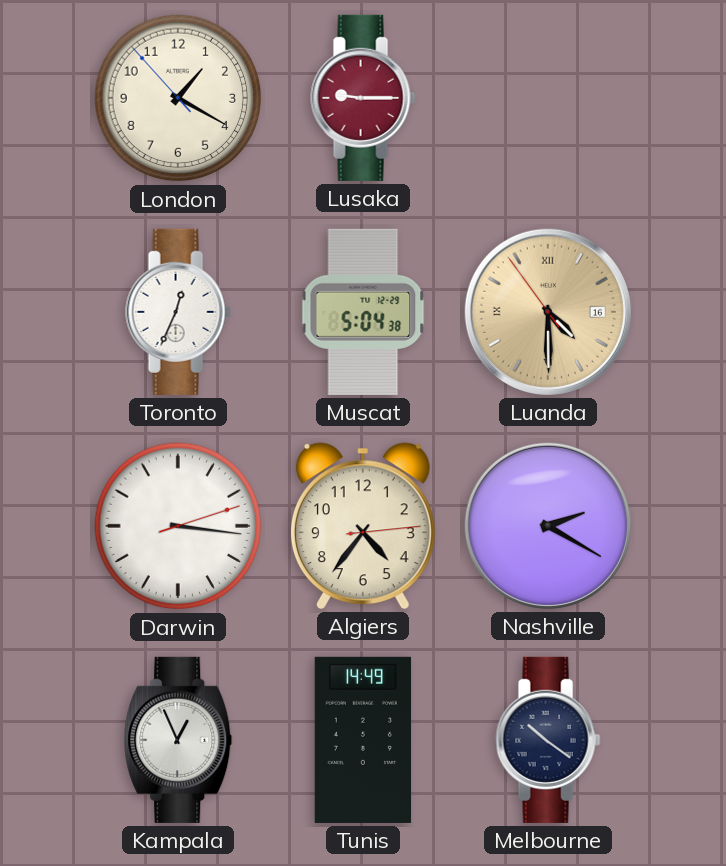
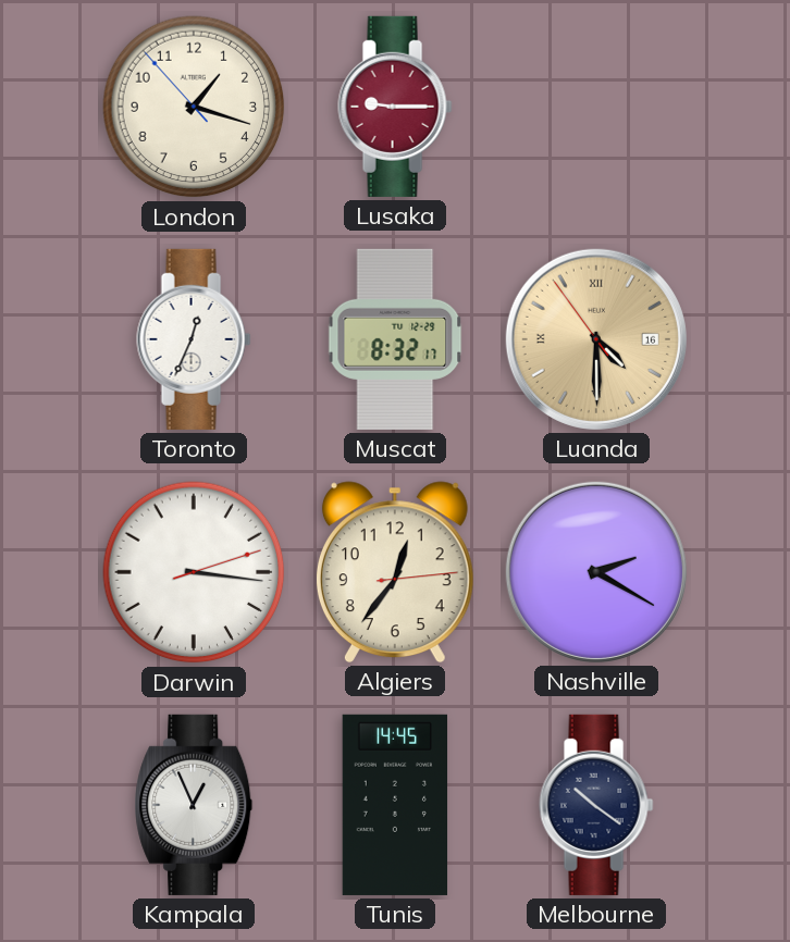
London: 1:19 -> 1:17
Muscat: 5:04 -> 8:32
Algiers: 4:36 -> 12:36
Tunis: 14:49 -> 14:45
